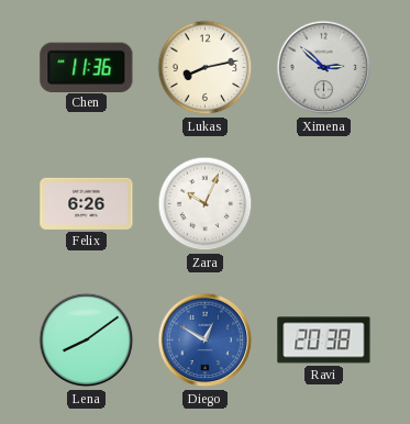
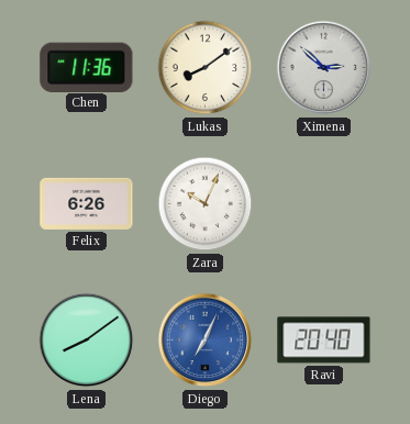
Lukas: 8:13 -> 8:09
Diego: 12:50 -> 7:04
Ravi: 20:38 -> 20:40
